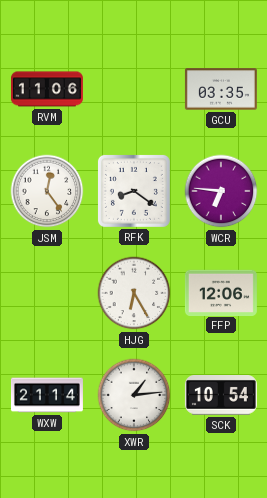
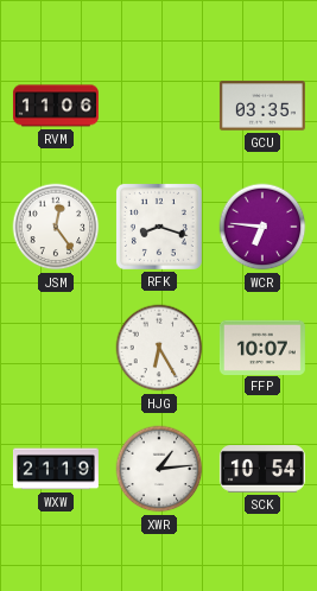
RFK: 8:21 -> 8:18
FFP: 12:06 -> 10:07
WXW: 21:14 -> 21:19
